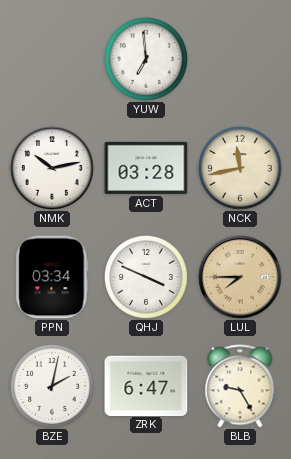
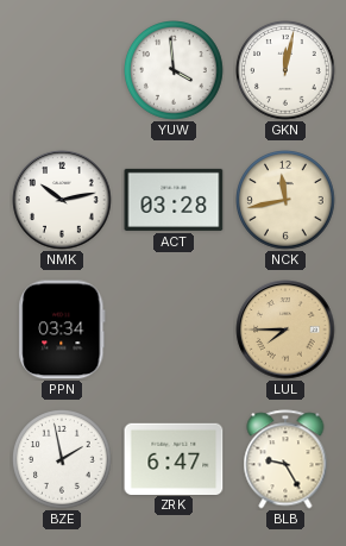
YUW: 6:59 -> 3:59
GKN: none -> 12:02
QHJ: 3:49 -> none
BZE: 2:02 -> 1:58
